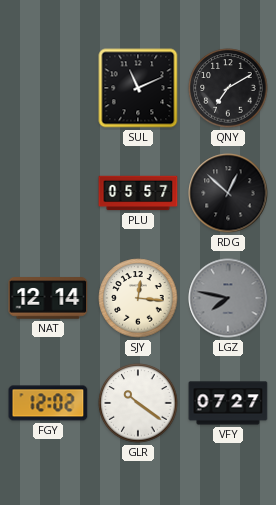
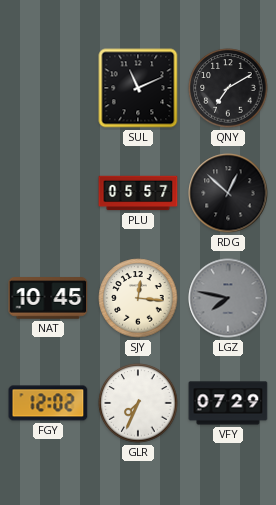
NAT: 12:14 -> 10:45
GLR: 10:21 -> 7:34
VFY: 07:27 -> 07:29
